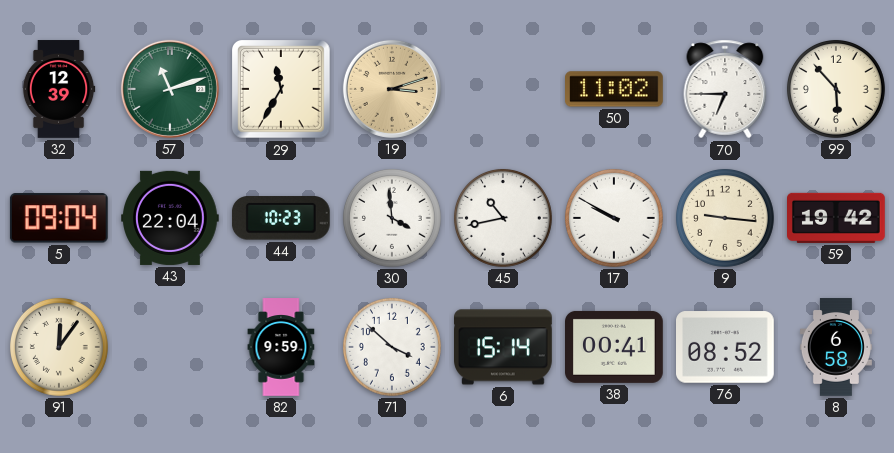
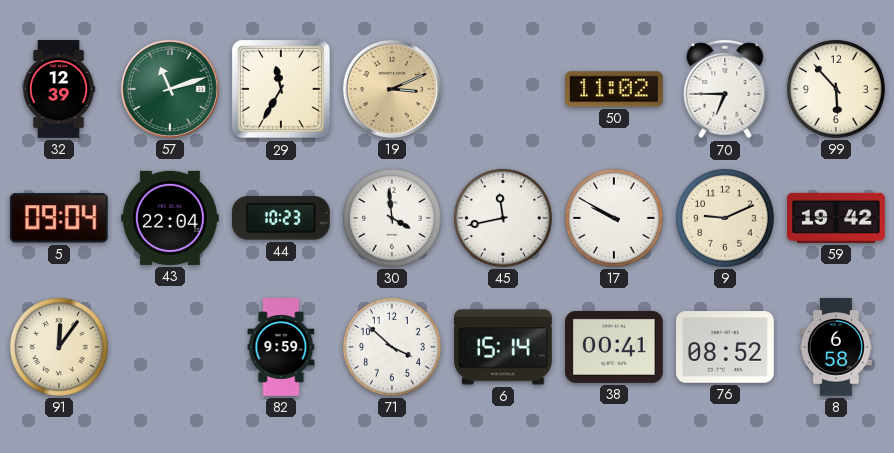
19: 3:12 -> 3:11
45: 10:43 -> 11:43
9: 9:16 -> 9:11
